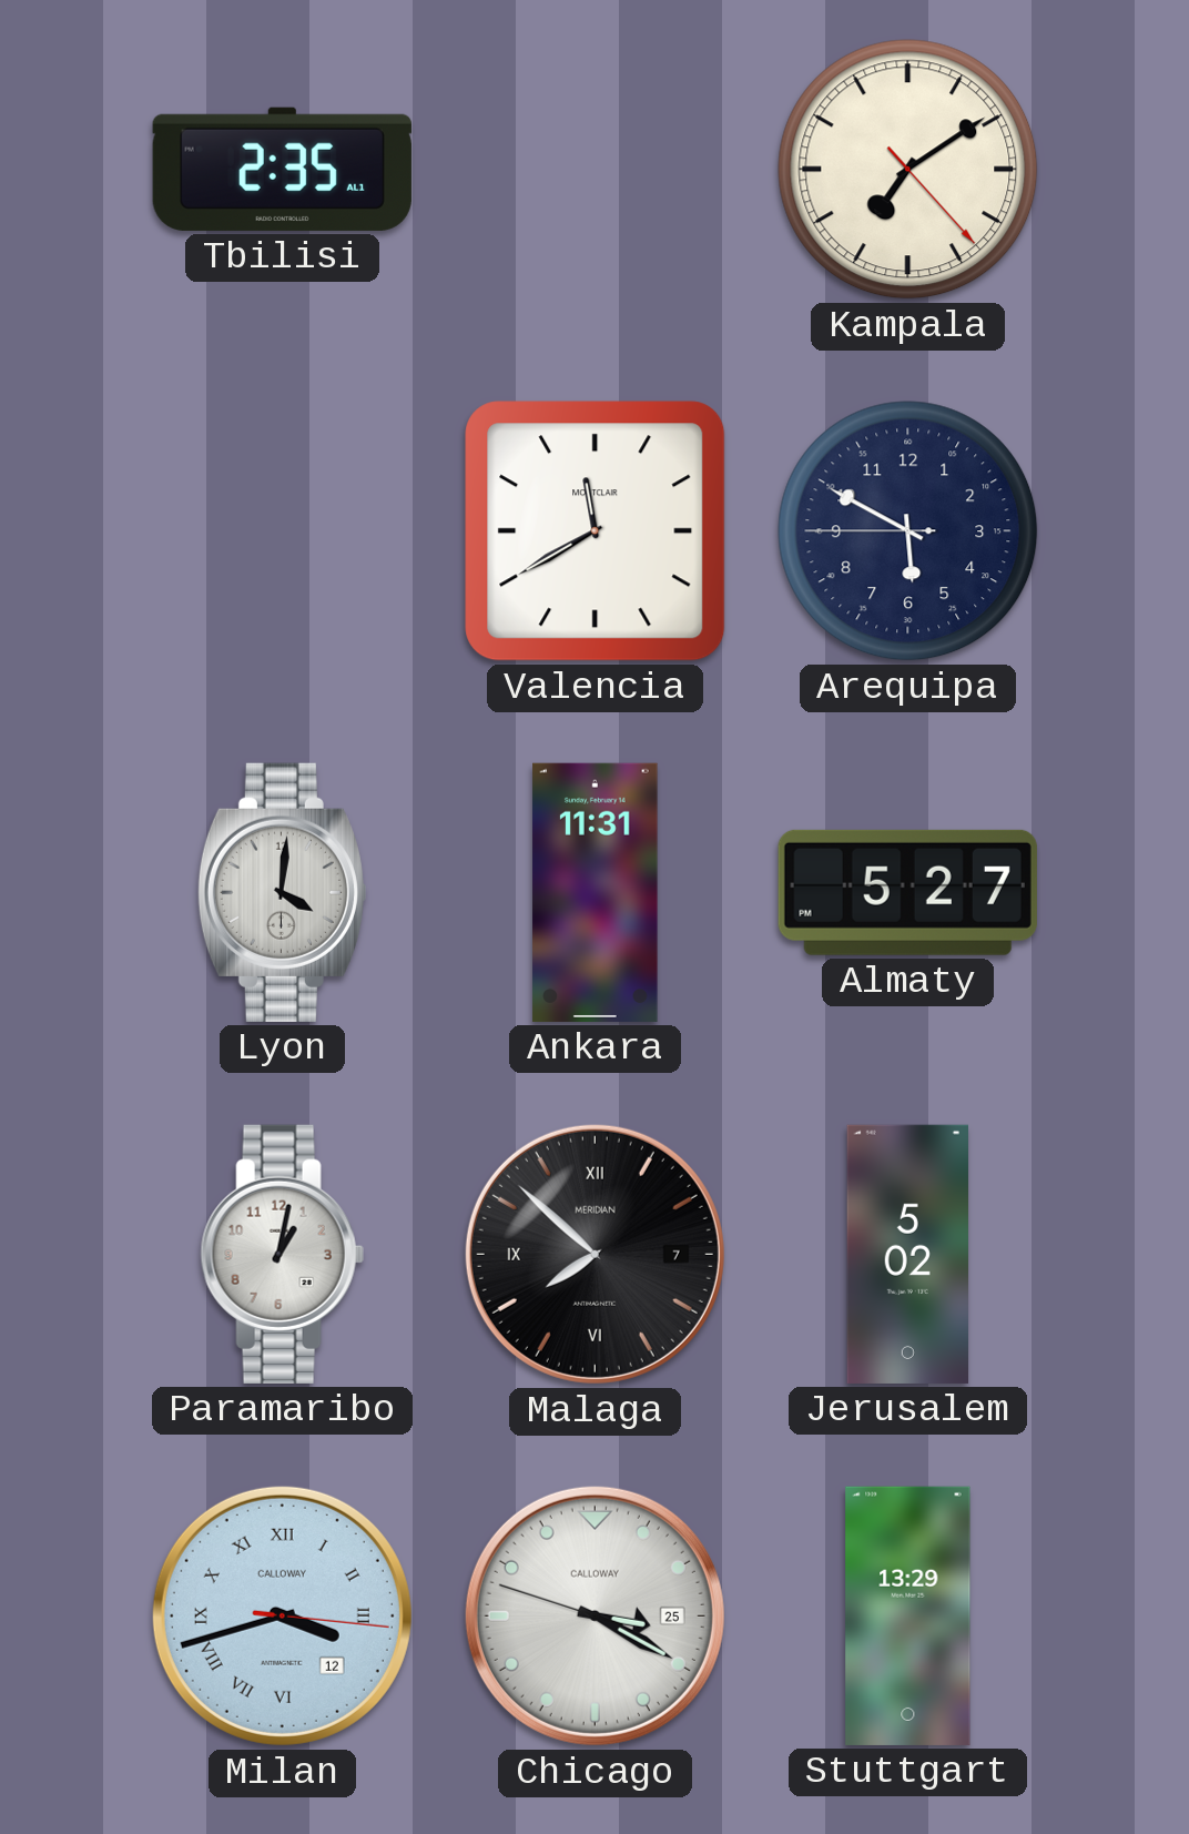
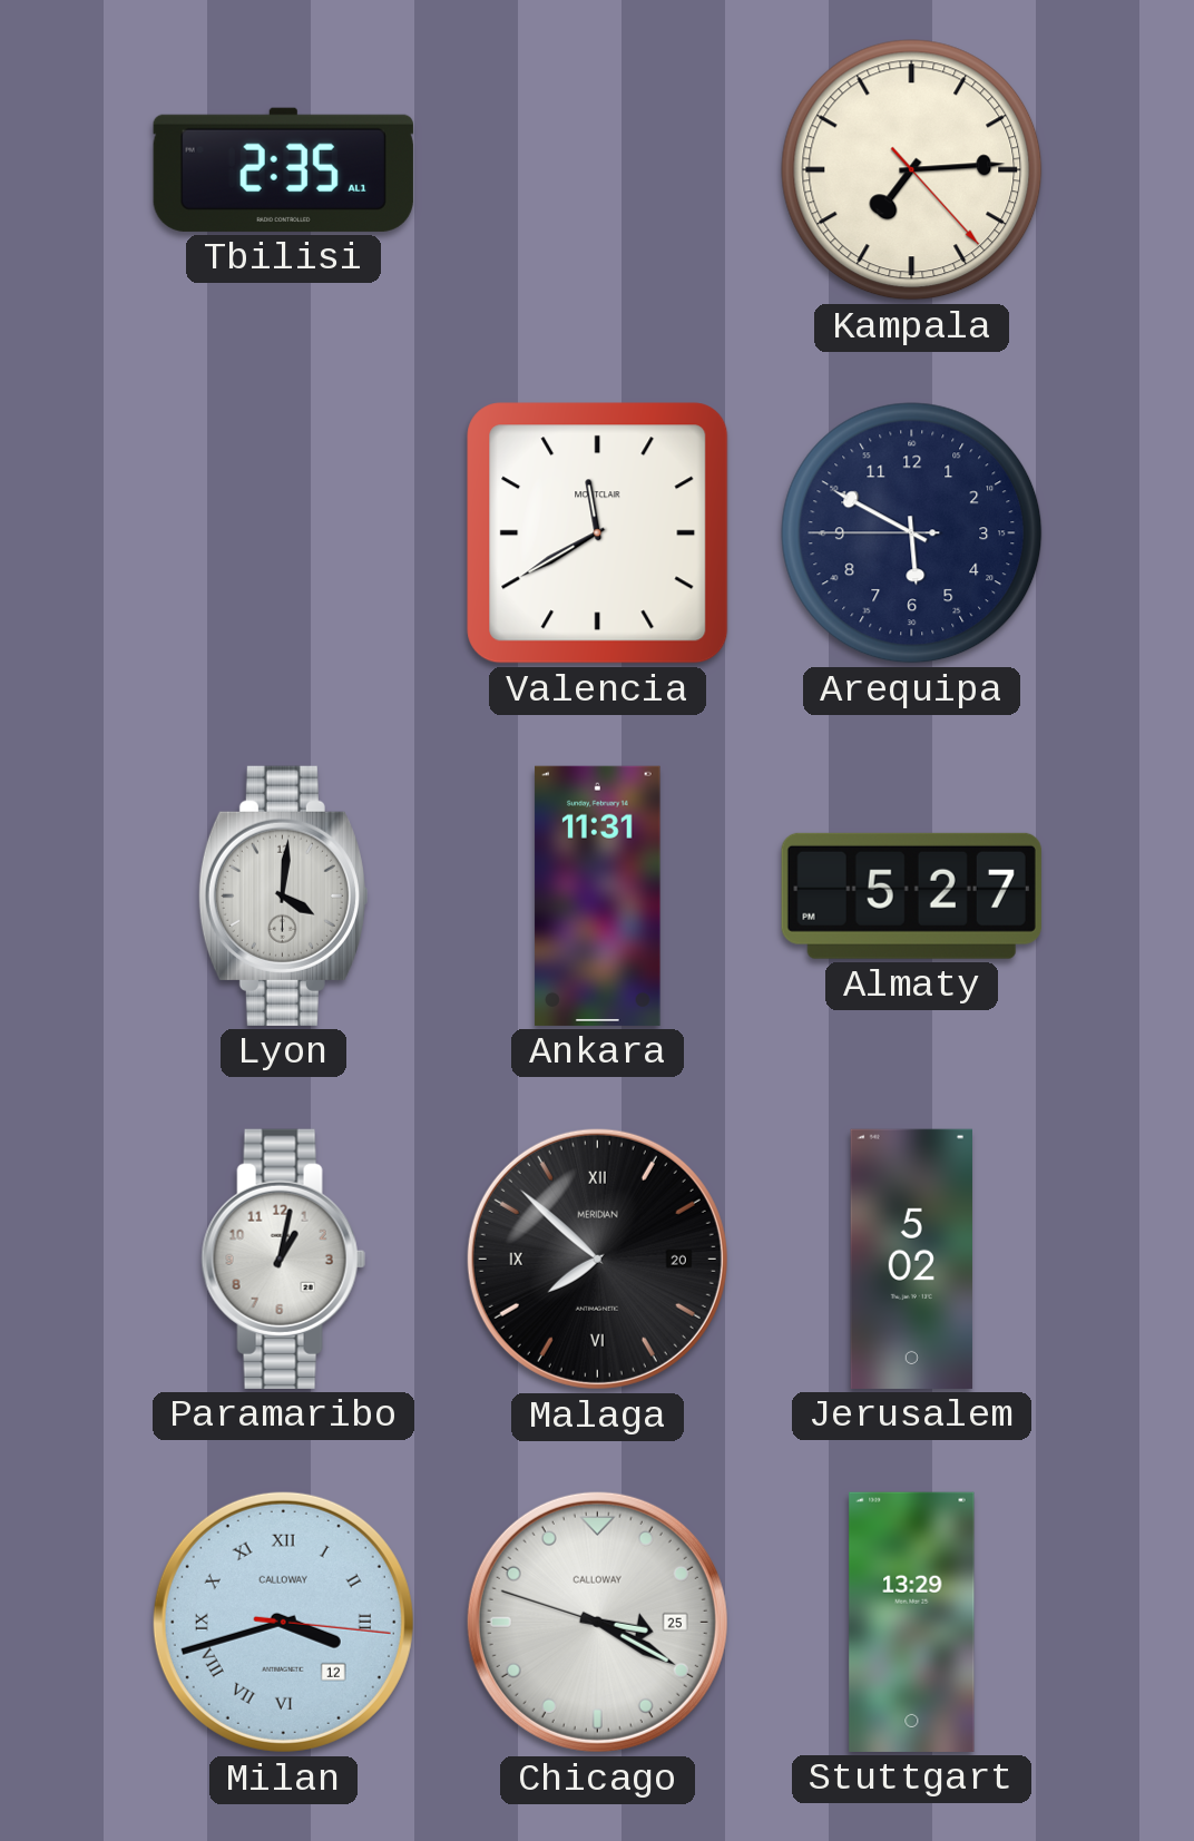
Kampala: 7:09 -> 7:14
Malaga date: 7 -> 20
